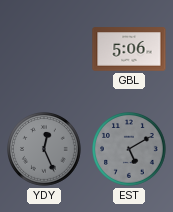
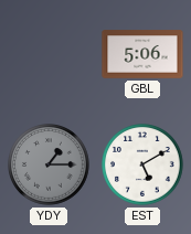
YDY: 12:26 -> 1:15
EST dial: grey -> white
